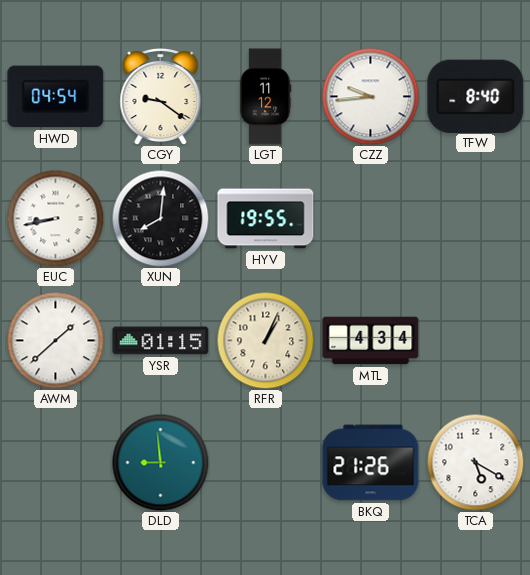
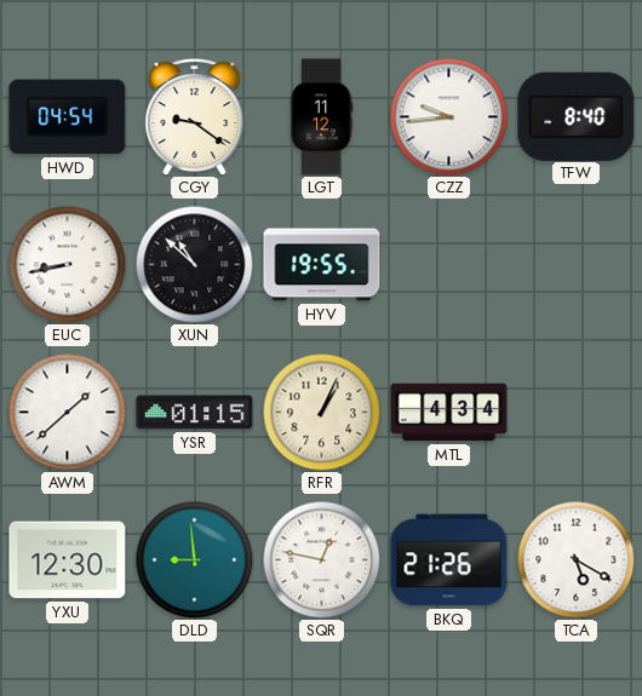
XUN: 8:01 -> 10:52
YXU: none -> 12:30
SQR: none -> 12:47
